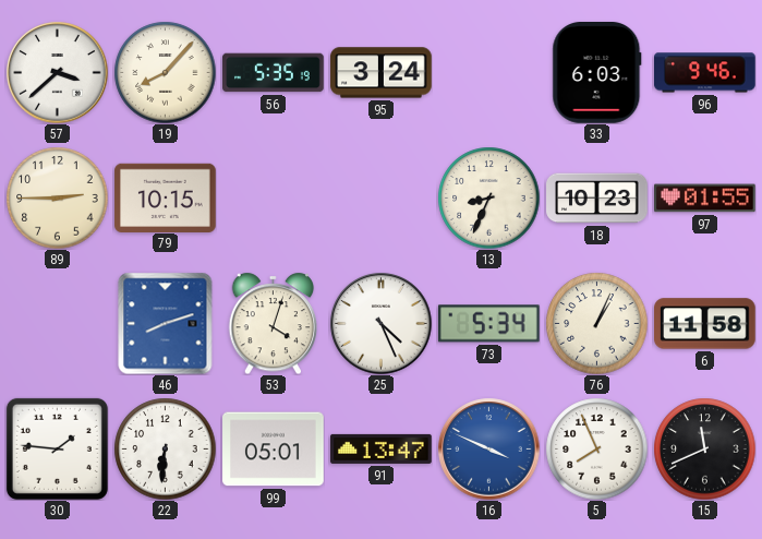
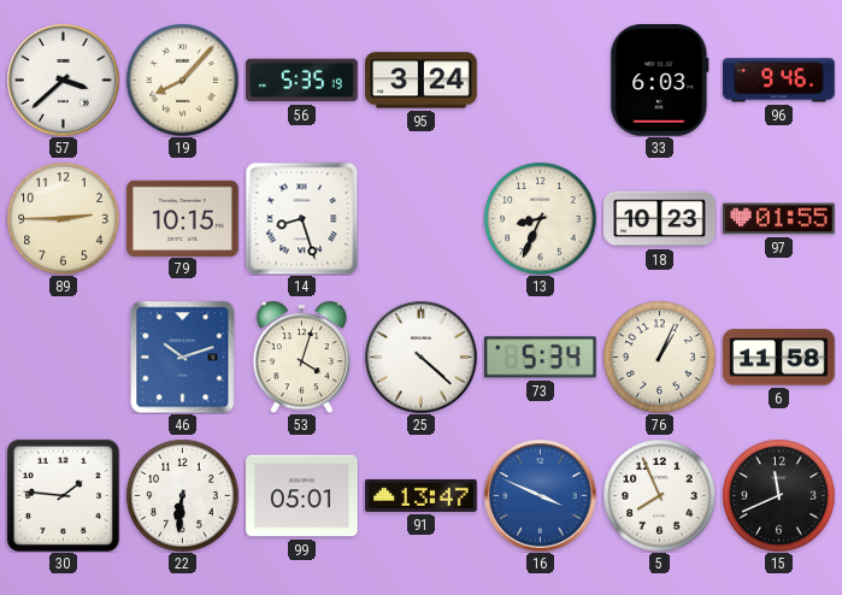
14: none -> 8:27
46: 8:12 -> 10:12
25: 4:26 -> 4:22
